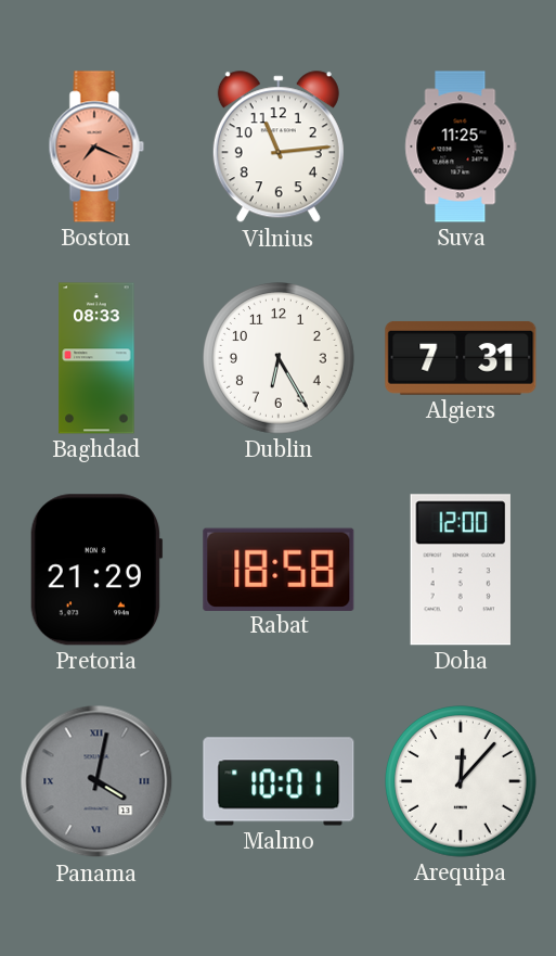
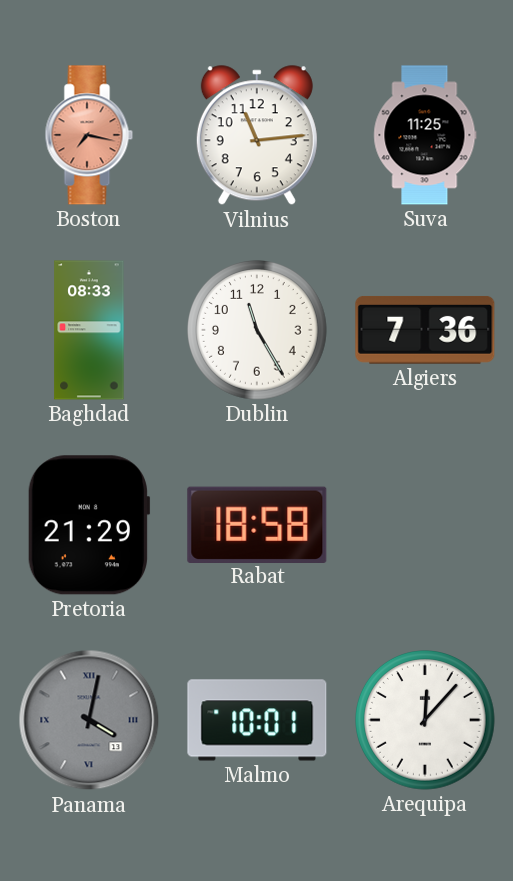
Boston: 7:19 -> 7:17
Dublin: 6:25 -> 11:25
Algiers: 7:31 -> 7:36
Doha: 12:00 -> none
